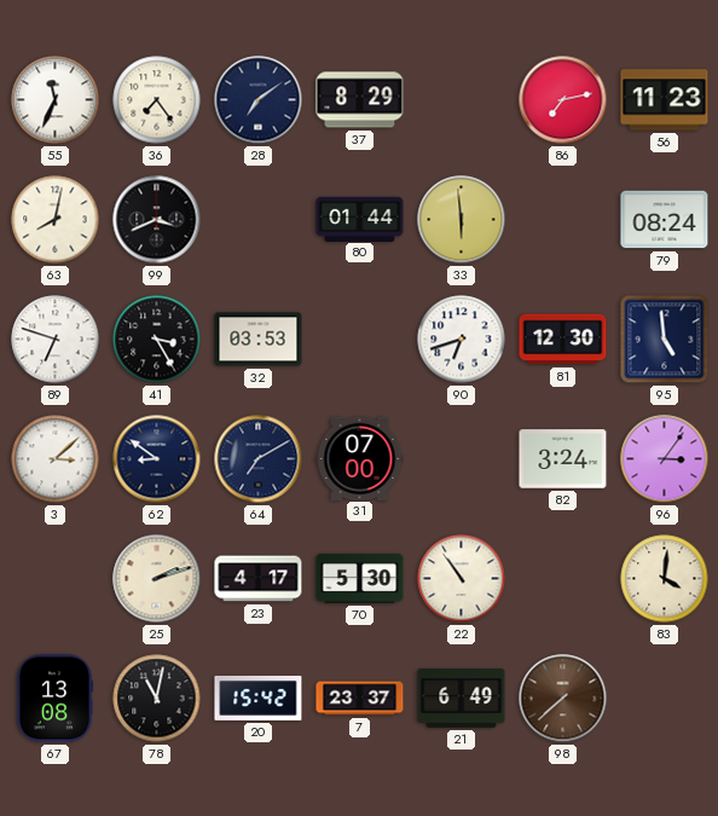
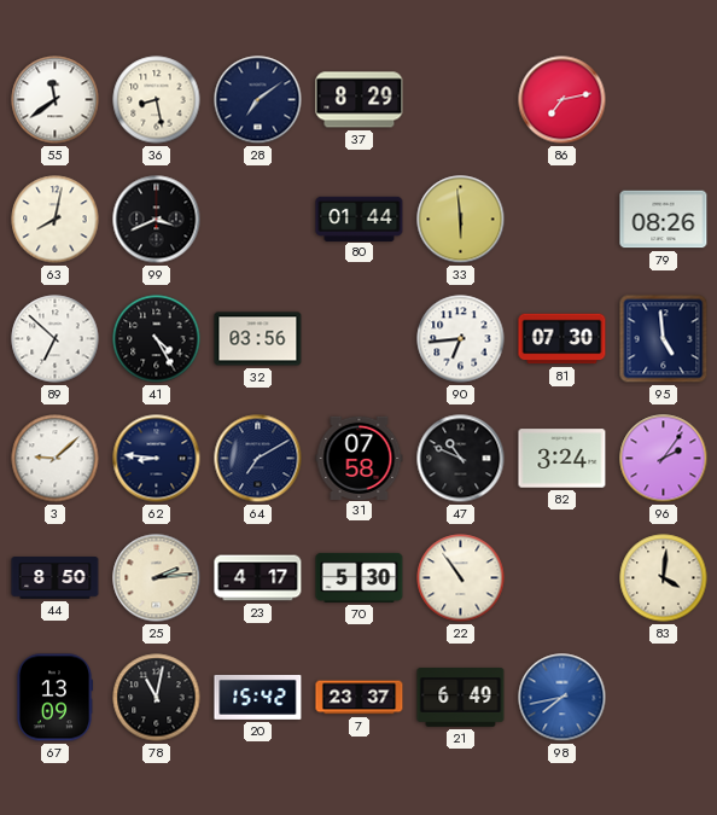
55: 11:34 -> 11:39
36: 7:24 -> 8:28
56: 11:23 -> none
79: 08:24 -> 08:26
89: 6:48 -> 6:52
41: 3:25 -> 4:25
32: 03:53 -> 03:56
90: 6:42 -> 6:44
81: 12:30 -> 07:30
3: 3:08 -> 9:08
62: 8:51 -> 8:46
31: 07:00 -> 07:58
47: none -> 10:49
96: 3:06 -> 2:06
44: none -> 8:50
25: 2:12 -> 2:14
67: 13:08 -> 13:09
98: 7:38 -> 7:43
98 dial: brown -> blue
